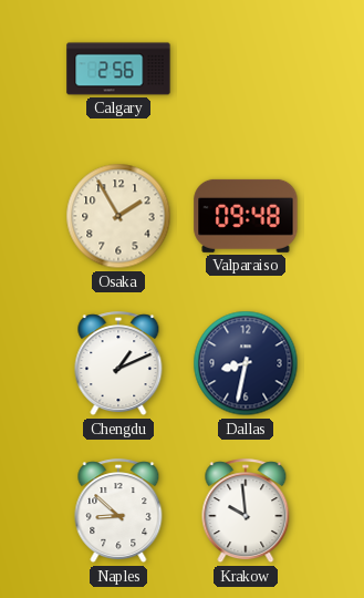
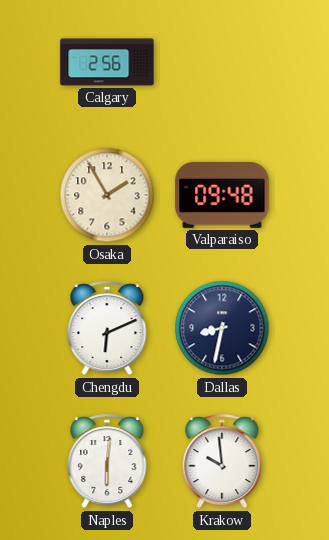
Chengdu: 1:11 -> 6:11
Naples: 8:52 -> 6:01
